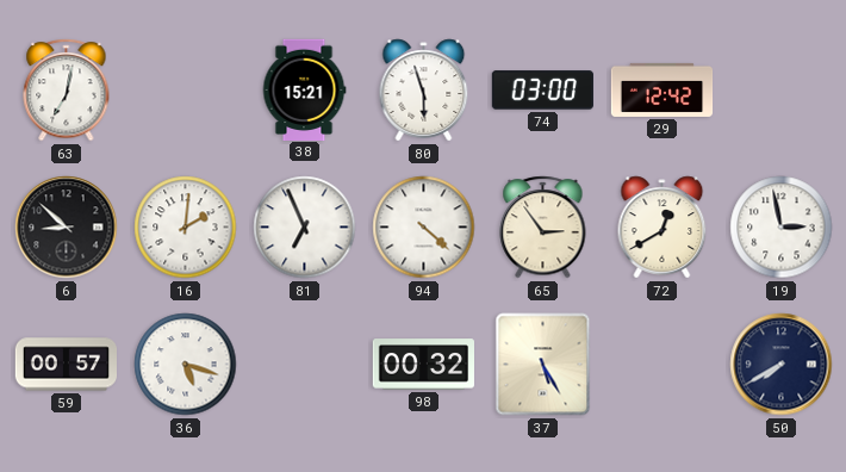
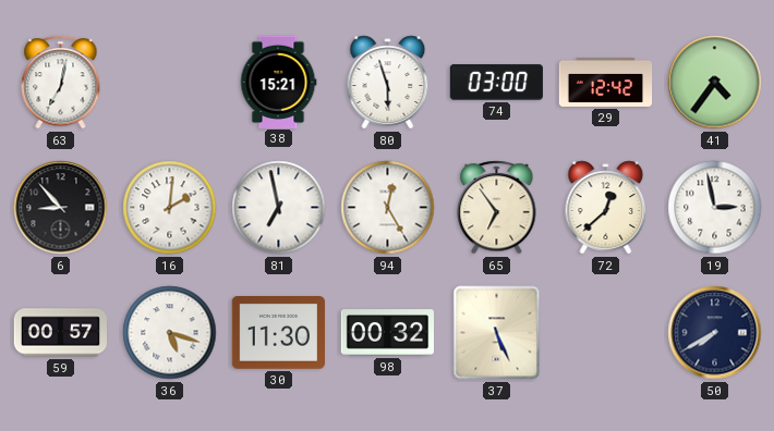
41: none -> 4:36
6: 8:52 -> 8:53
81: 6:56 -> 6:58
94: 4:22 -> 12:25
65: 2:54 -> 6:54
72: 12:40 -> 12:38
30: none -> 11:30
37: 5:25 -> 5:26
